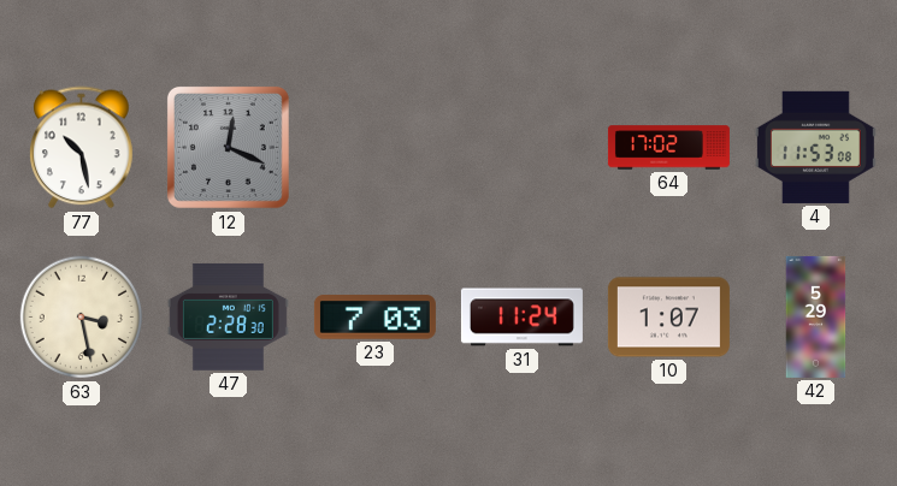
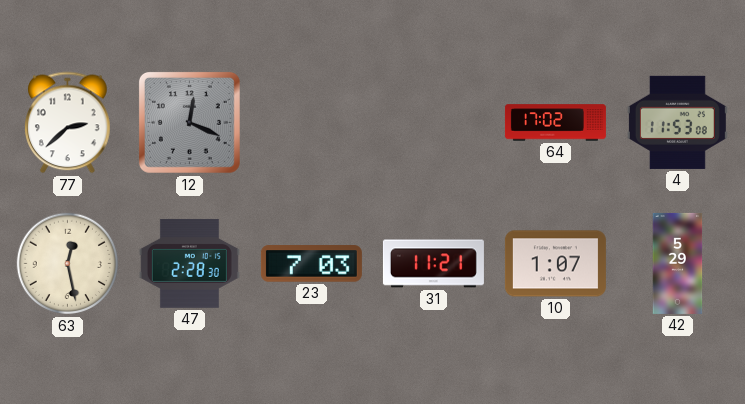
77: 10:28 -> 2:38
63: 3:28 -> 12:28
31: 11:24 -> 11:21
